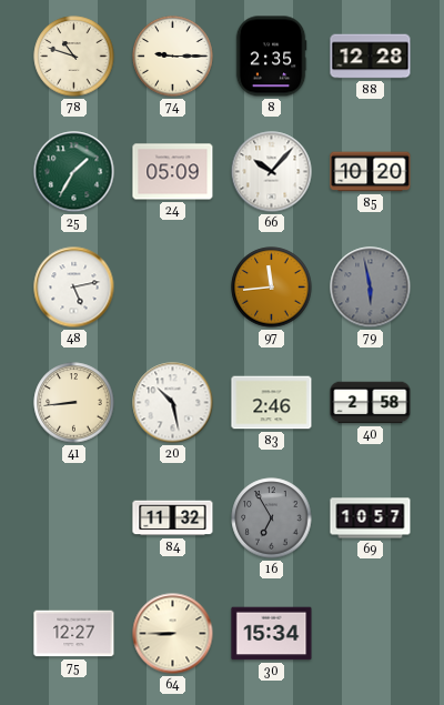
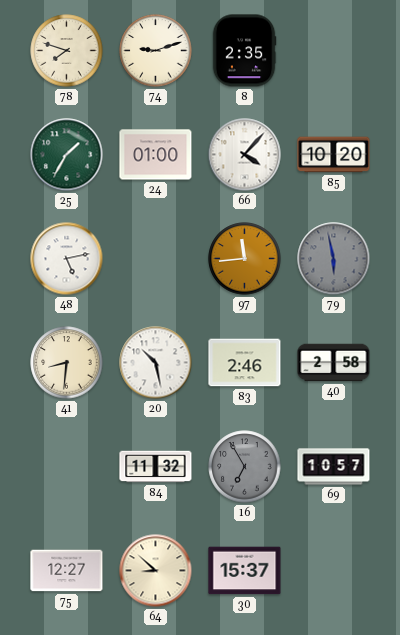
78: 10:48 -> 7:48
74: 9:15 -> 9:12
88: 12:28 -> none
24: 05:09 -> 01:00
66: 10:07 -> 4:07
41: 8:44 -> 8:31
64: 8:45 -> 8:52
30: 15:34 -> 15:37
